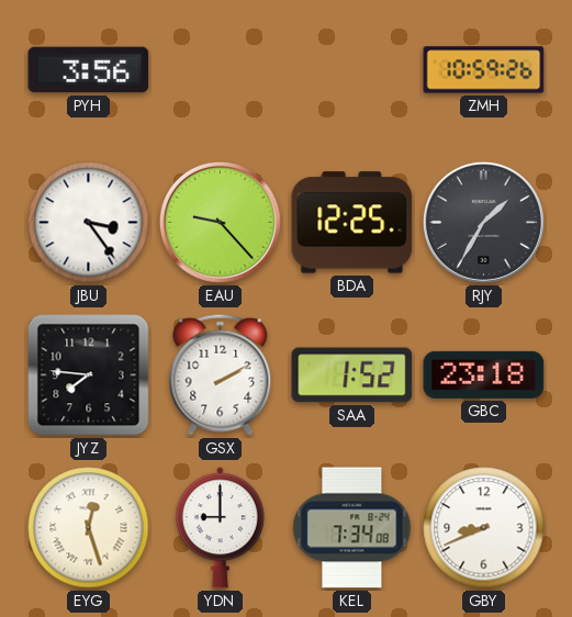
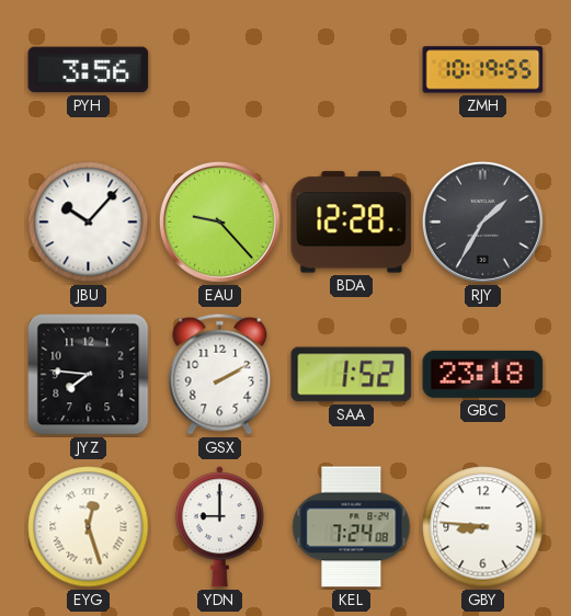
ZMH: 10:59 -> 10:19
JBU: 3:24 -> 10:07
BDA: 12:25 -> 12:28
KEL: 7:34 -> 7:24
GBY: 8:41 -> 8:46
